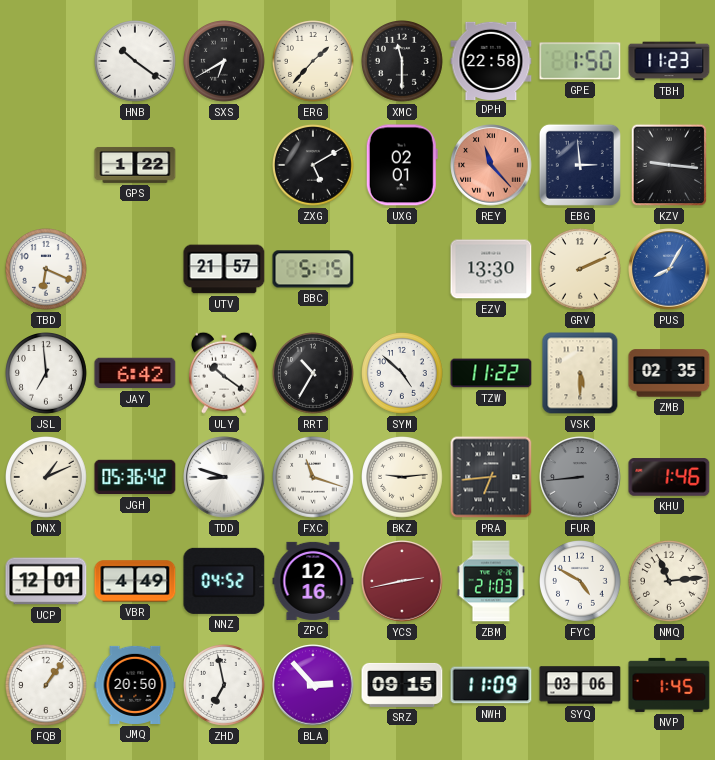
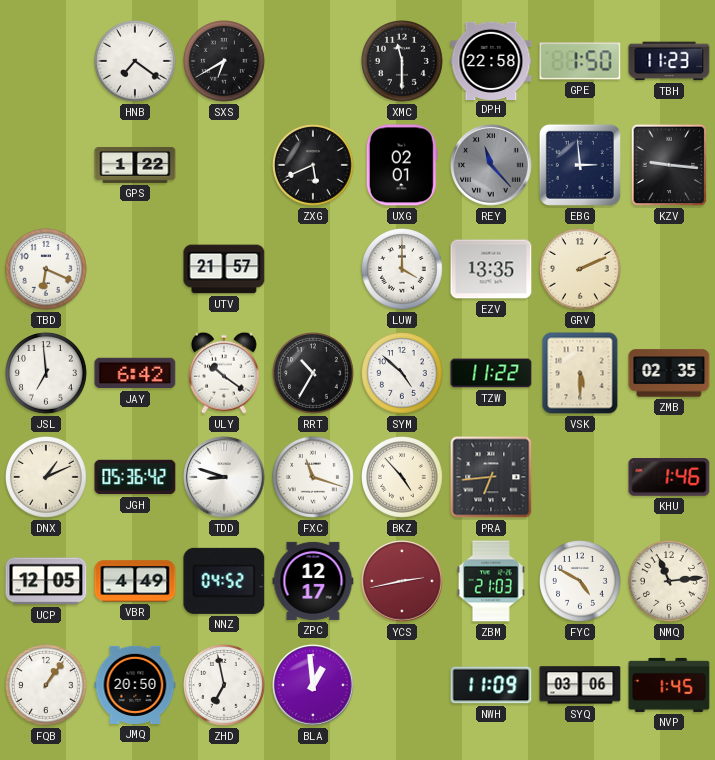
HNB: 10:21 -> 7:21
ERG: 1:37 -> none
ZXG: 5:10 -> 5:41
REY dial: salmon -> grey
BBC: 5:15 -> none
LUW: none -> 4:00
EZV: 13:30 -> 13:35
PUS: 8:05 -> none
BKZ: 9:14 -> 4:53
FUR: 8:44 -> none
UCP: 12:01 -> 12:05
ZPC: 12:16 -> 12:17
BLA: 2:53 -> 12:59
SRZ: 09:15 -> none
